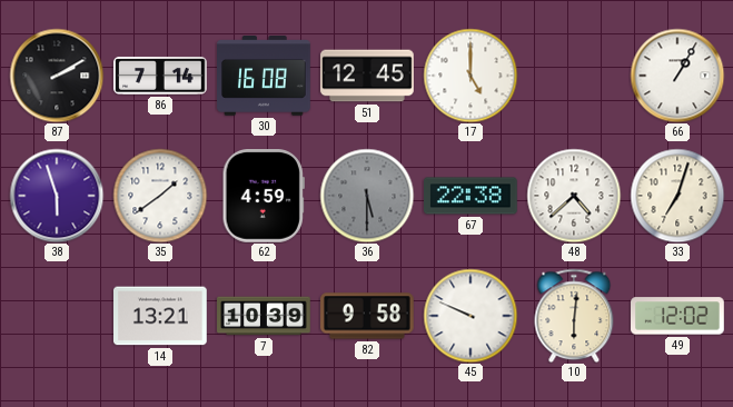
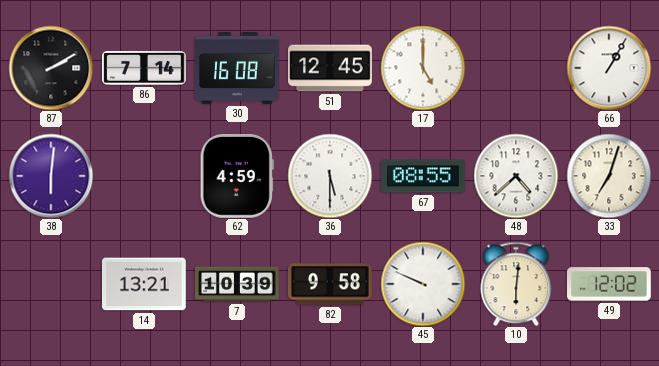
38: 5:57 -> 6:01
35: 1:39 -> none
36 dial: grey -> white
67: 22:38 -> 08:55
